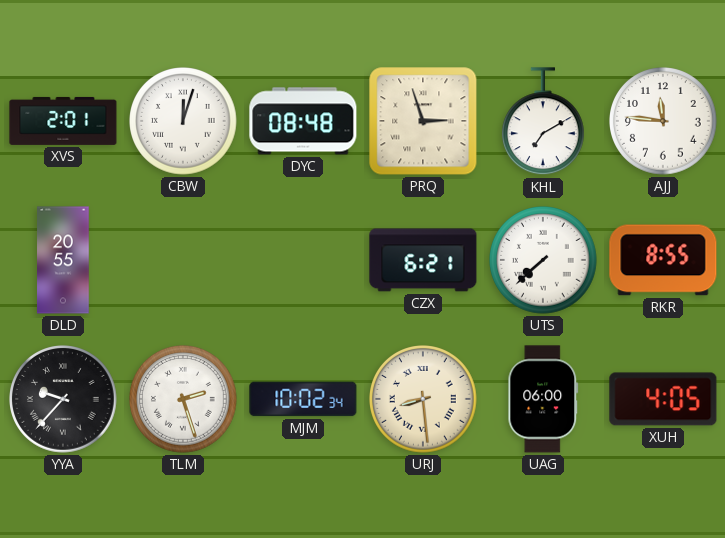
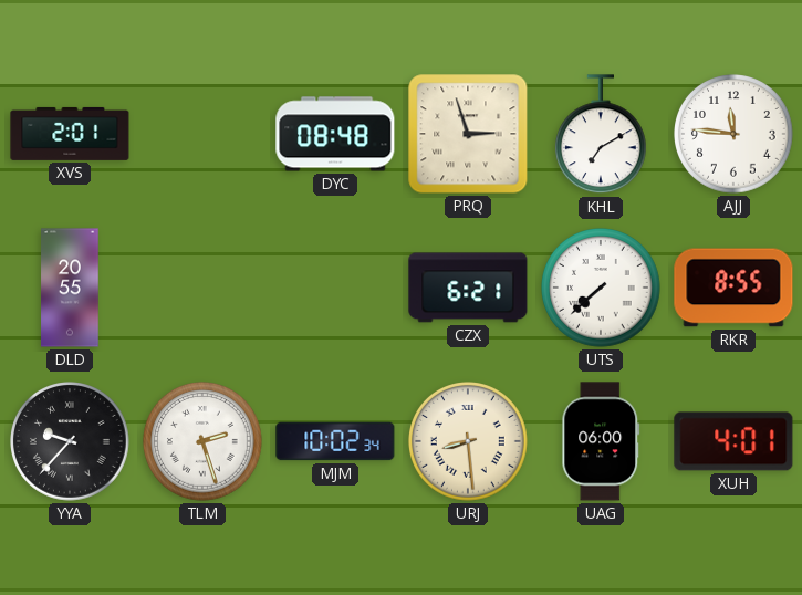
CBW: 12:03 -> none
XUH: 4:05 -> 4:01
